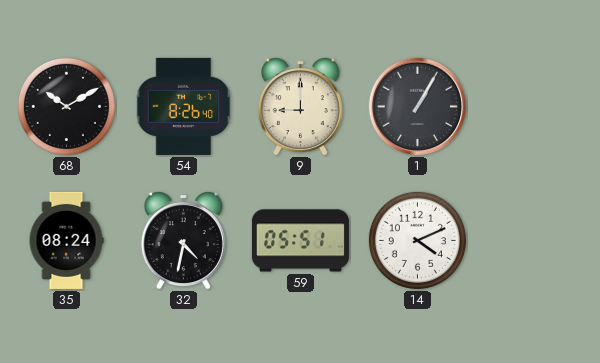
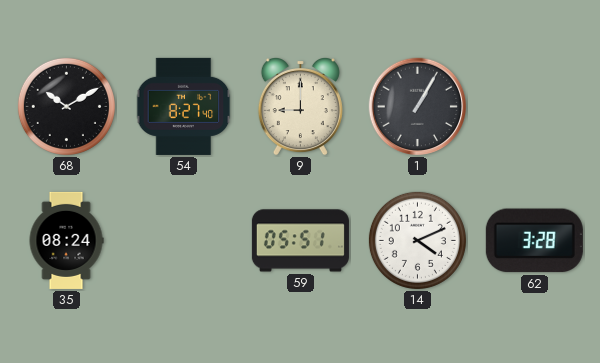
54: 8:26 -> 8:27
32: 4:32 -> none
62: none -> 3:28
